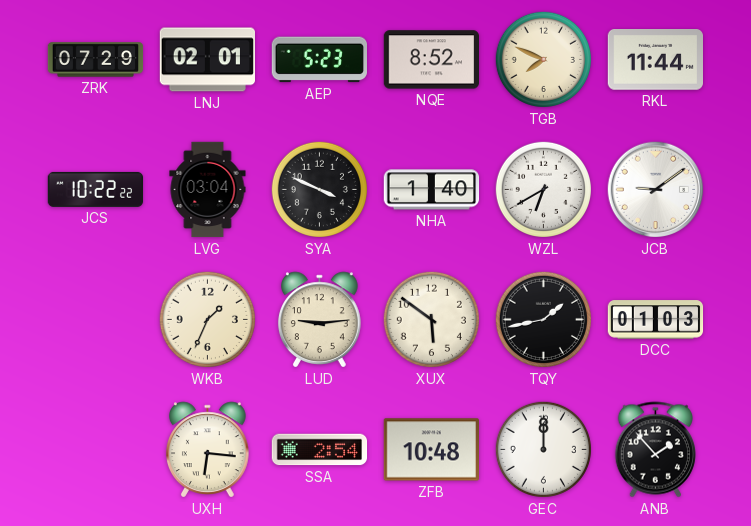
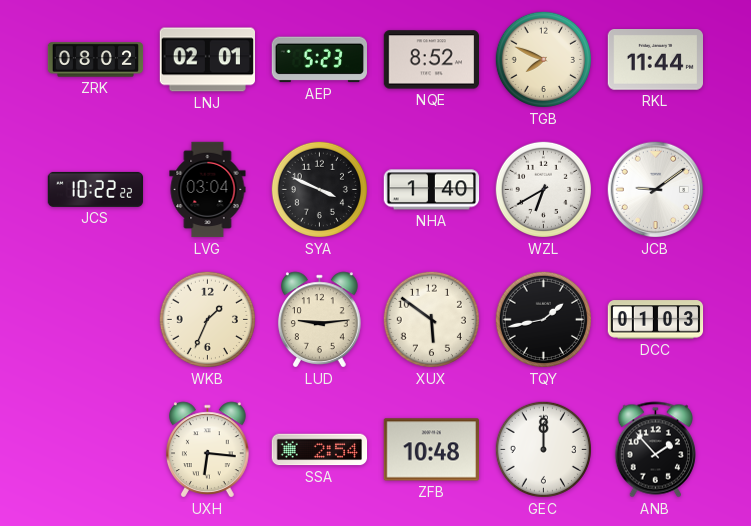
ZRK: 07:29 -> 08:02
